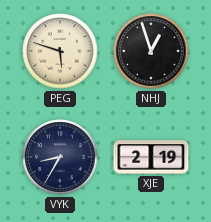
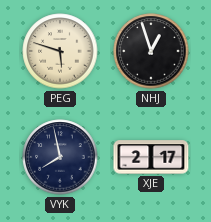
VYK: 8:35 -> 7:58
XJE: 2:19 -> 2:17
